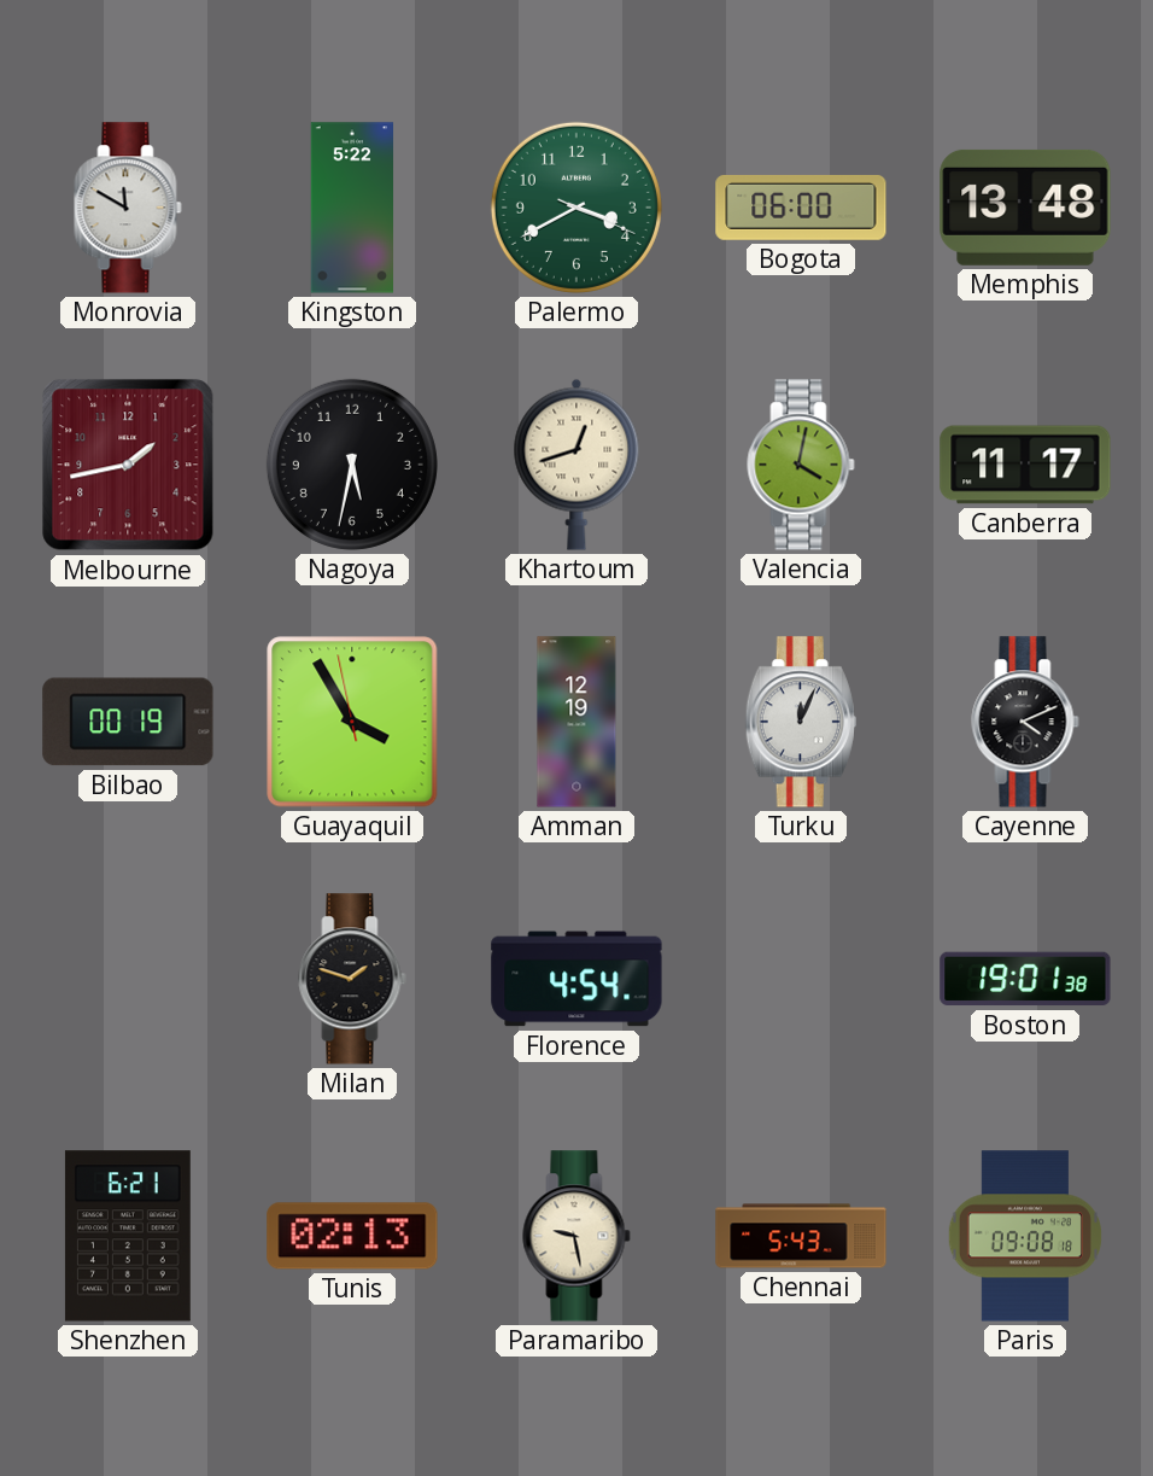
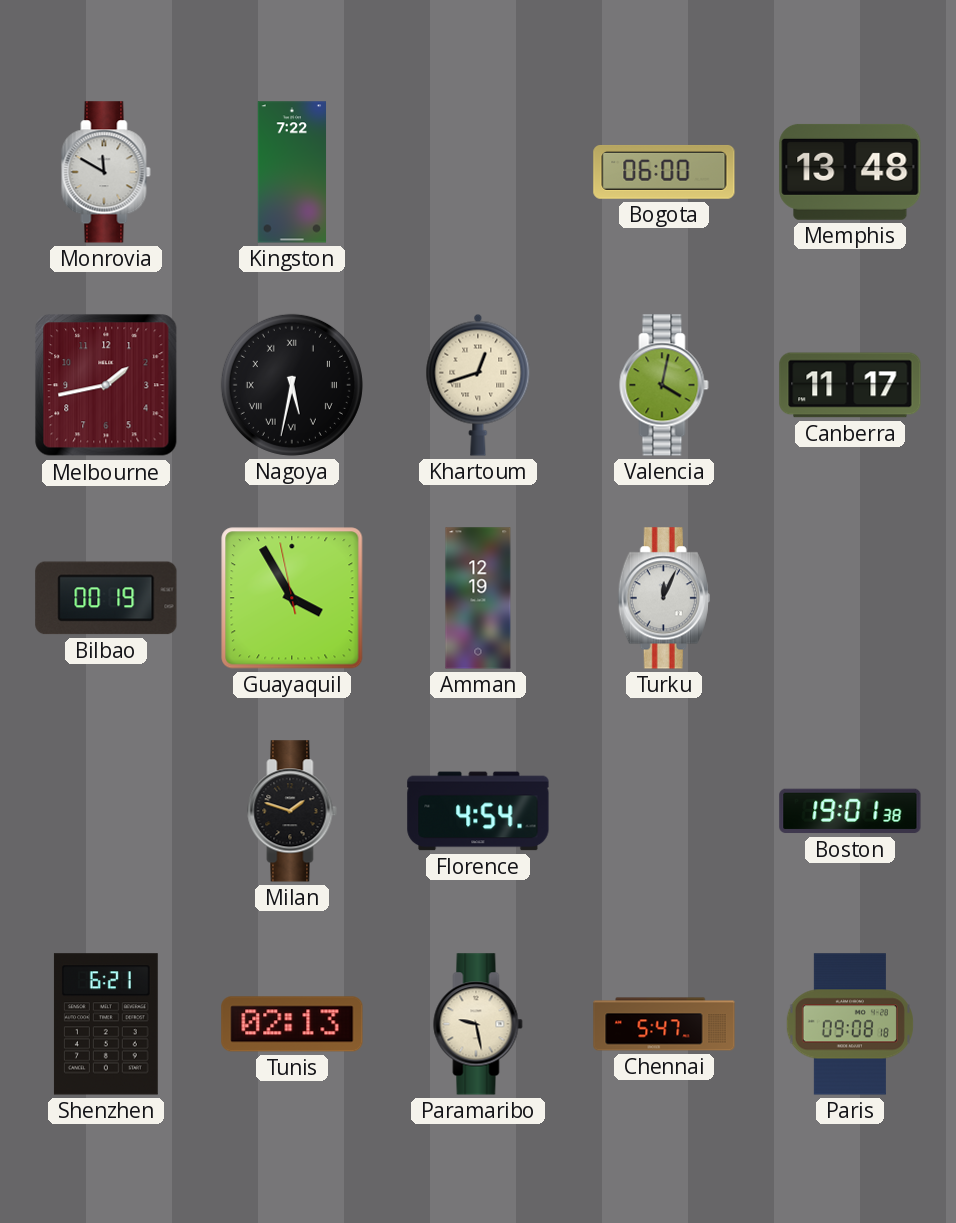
Kingston: 5:22 -> 7:22
Palermo: 3:40 -> none
Nagoya numerals: Arabic -> Roman
Cayenne: 4:11 -> none
Chennai: 5:43 -> 5:47
